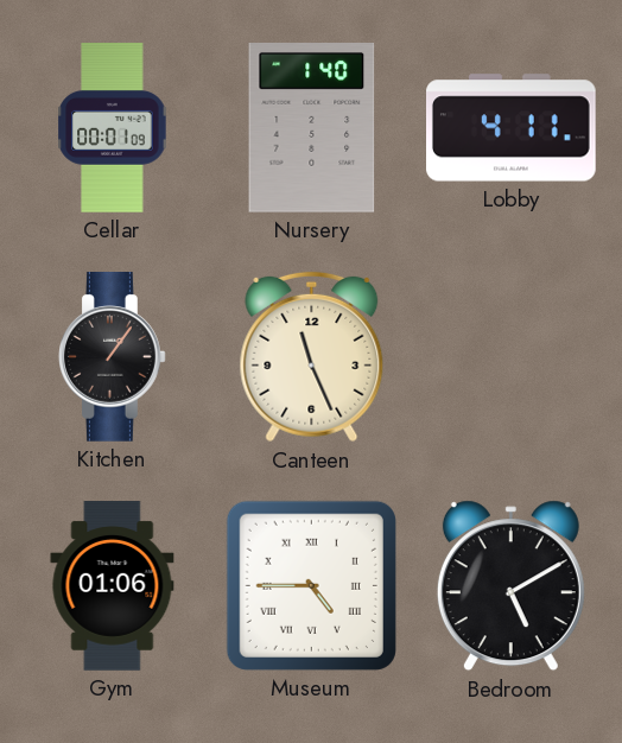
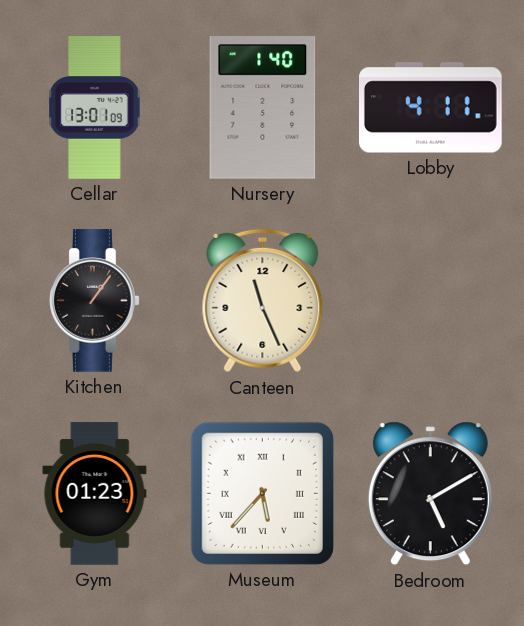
Cellar: 00:01 -> 13:01
Gym: 01:06 -> 01:23
Museum: 4:45 -> 5:37
